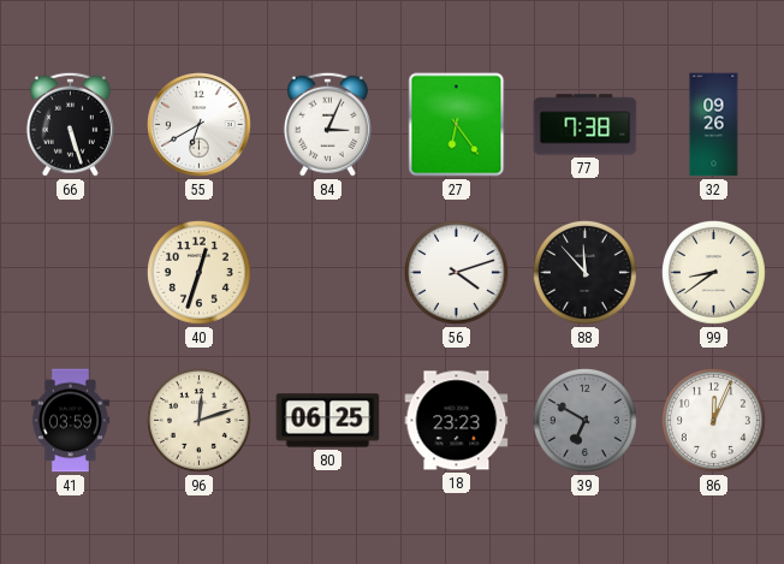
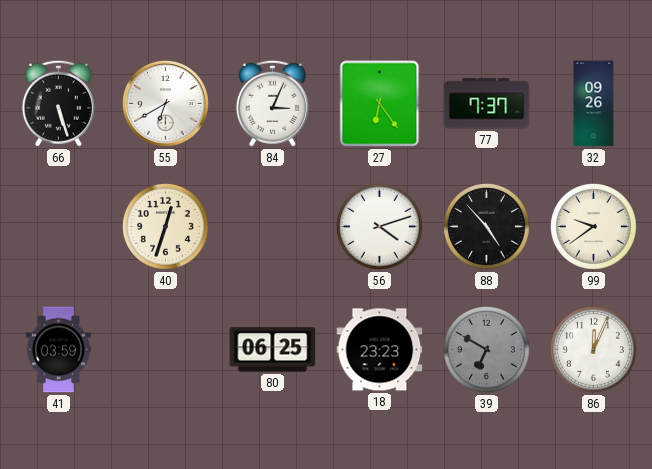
77: 7:38 -> 7:37
88: 11:53 -> 4:53
99: 8:39 -> 9:39
96: 12:12 -> none
